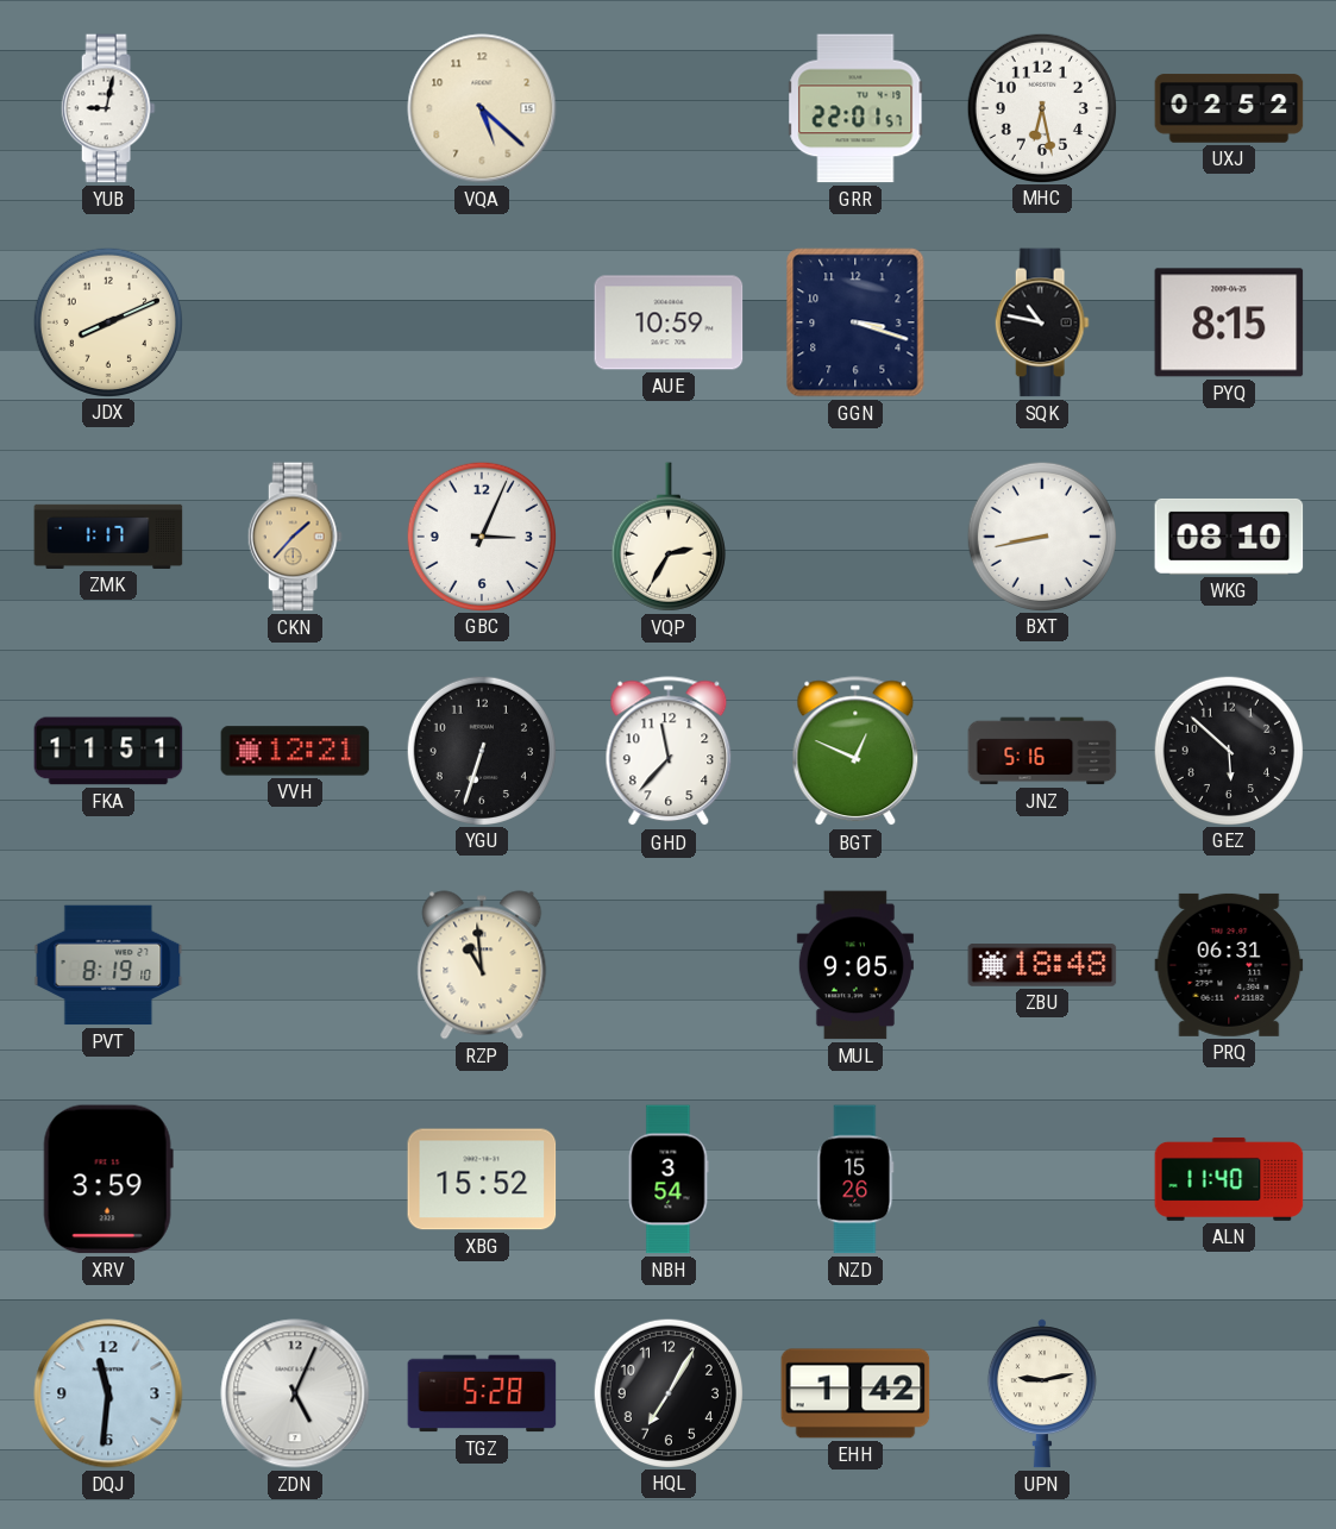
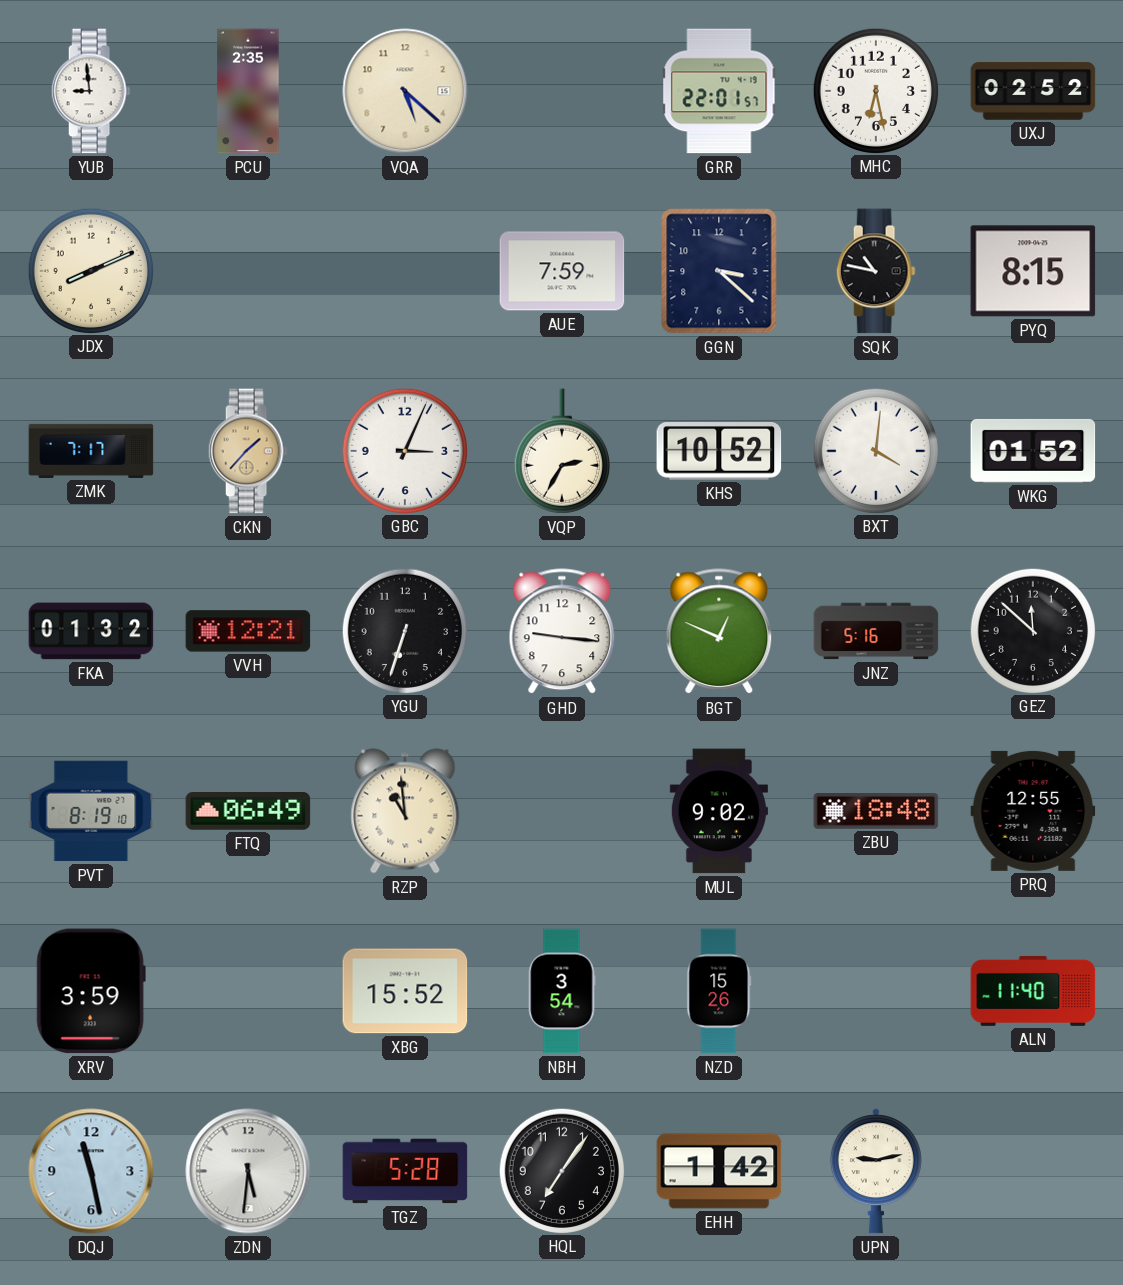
YUB: 9:02 -> 8:59
PCU: none -> 2:35
AUE: 10:59 -> 7:59
GGN: 3:18 -> 3:22
ZMK: 1:17 -> 7:17
KHS: none -> 10:52
BXT: 8:43 -> 4:01
WKG: 08:10 -> 01:52
FKA: 11:51 -> 01:32
GHD: 11:37 -> 9:16
GEZ: 5:52 -> 11:52
FTQ: none -> 06:49
MUL: 9:05 -> 9:02
PRQ: 06:31 -> 12:55
DQJ: 11:31 -> 11:28
ZDN: 5:04 -> 5:31
HQL: 7:05 -> 7:06
